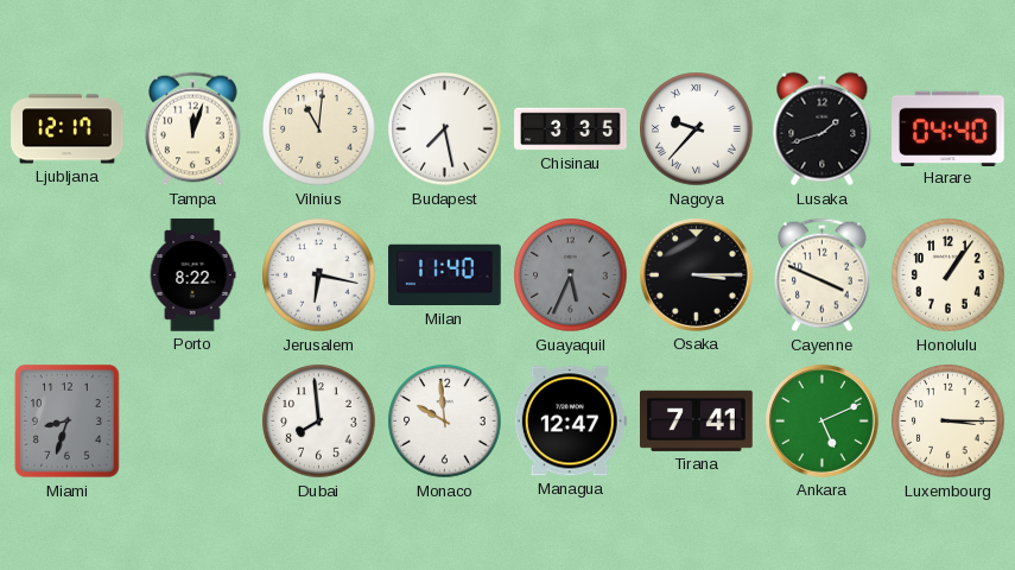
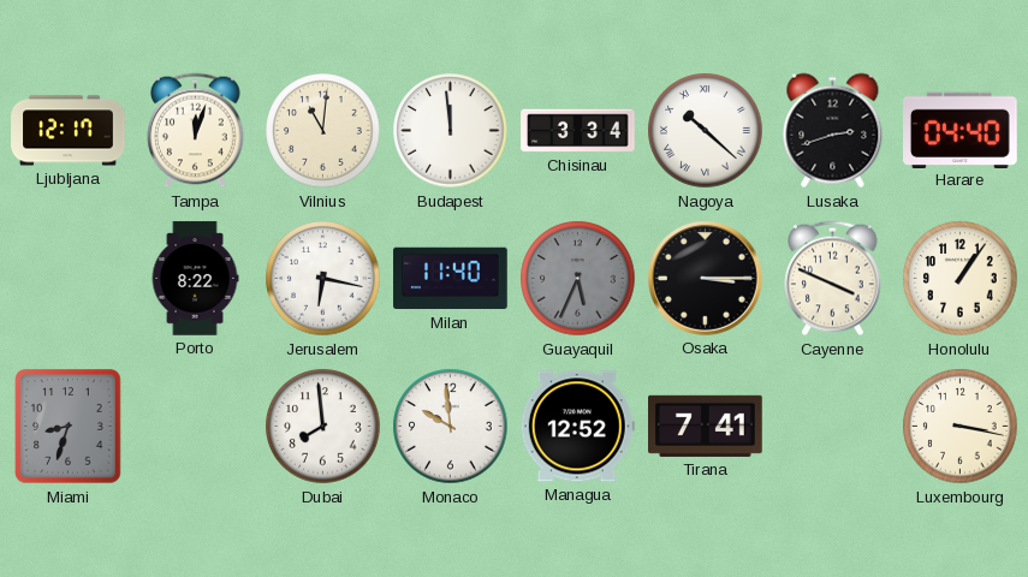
Budapest: 7:28 -> 11:59
Chisinau: 3:35 -> 3:34
Nagoya: 9:37 -> 10:22
Lusaka: 1:42 -> 2:42
Managua: 12:47 -> 12:52
Ankara: 5:11 -> none
Luxembourg: 3:15 -> 3:17
